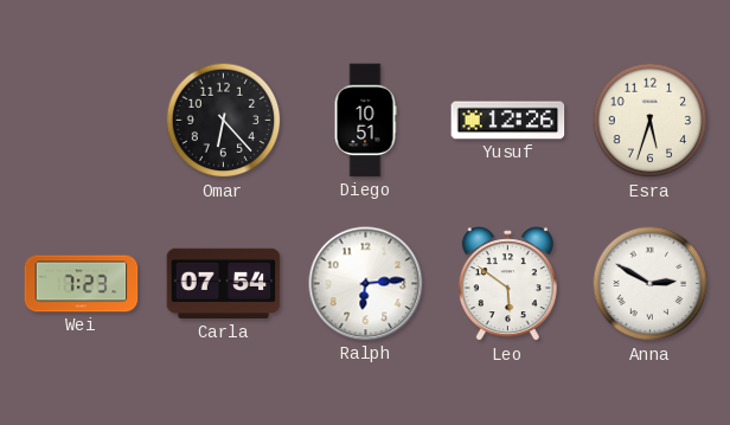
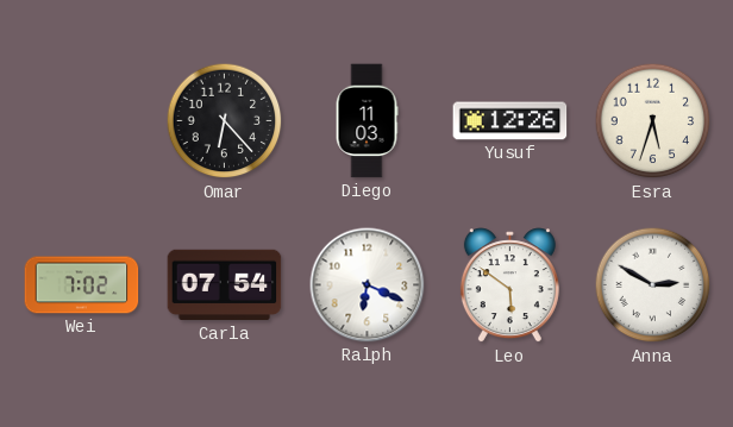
Diego: 10:51 -> 11:03
Wei: 7:23 -> 7:02
Ralph: 6:14 -> 6:19
